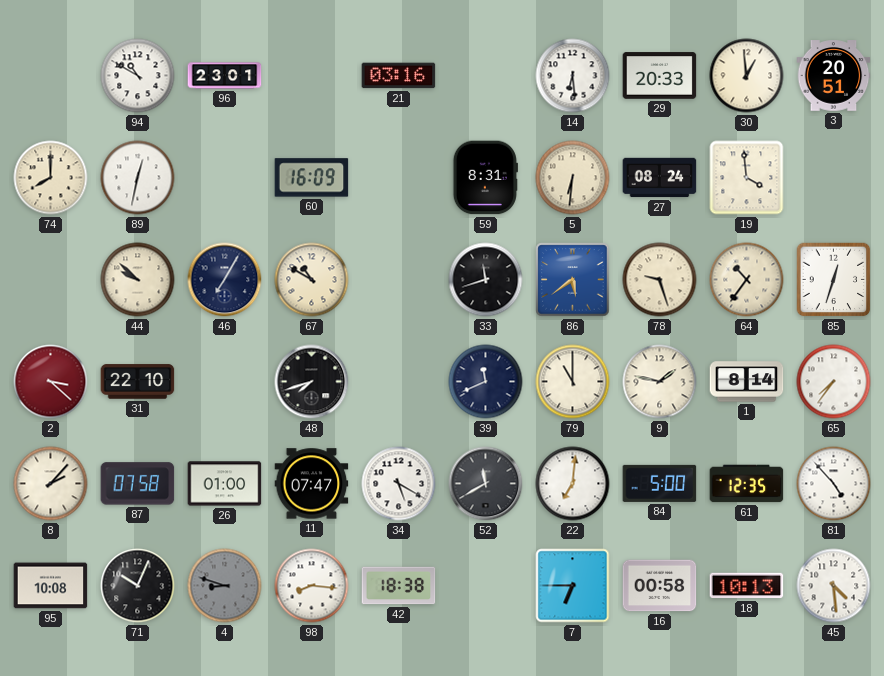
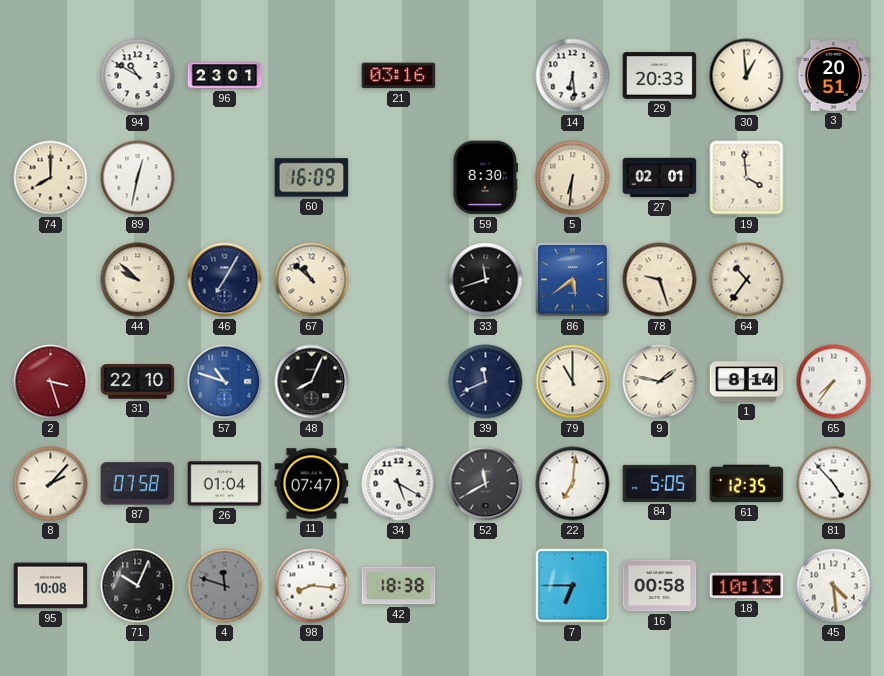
59: 8:31 -> 8:30
27: 08:24 -> 02:01
67: 10:50 -> 10:52
85: 12:33 -> none
2: 3:22 -> 3:27
57: none -> 10:48
48: 7:42 -> 8:04
26: 01:00 -> 01:04
84: 5:00 -> 5:05
4: 8:48 -> 11:48
